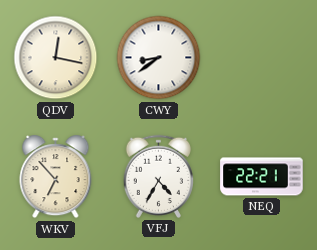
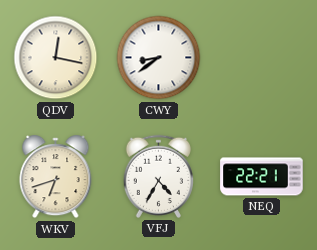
WKV: 6:53 -> 6:42
